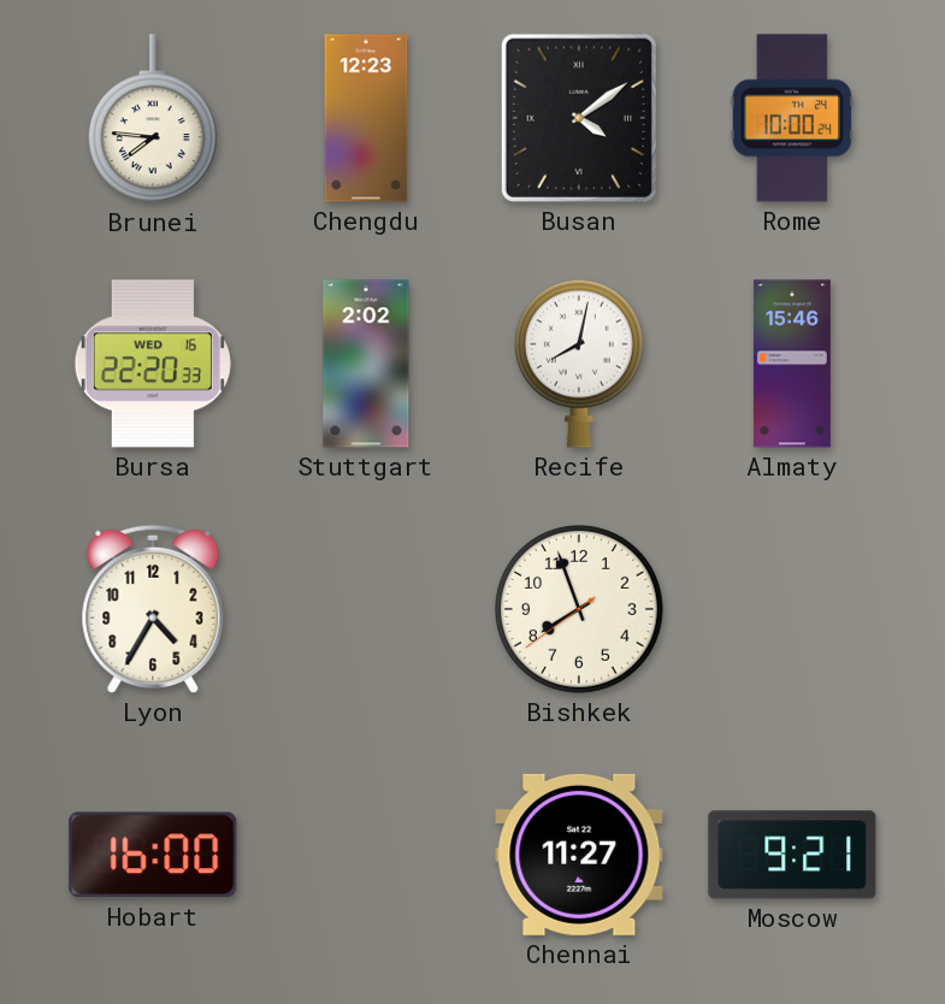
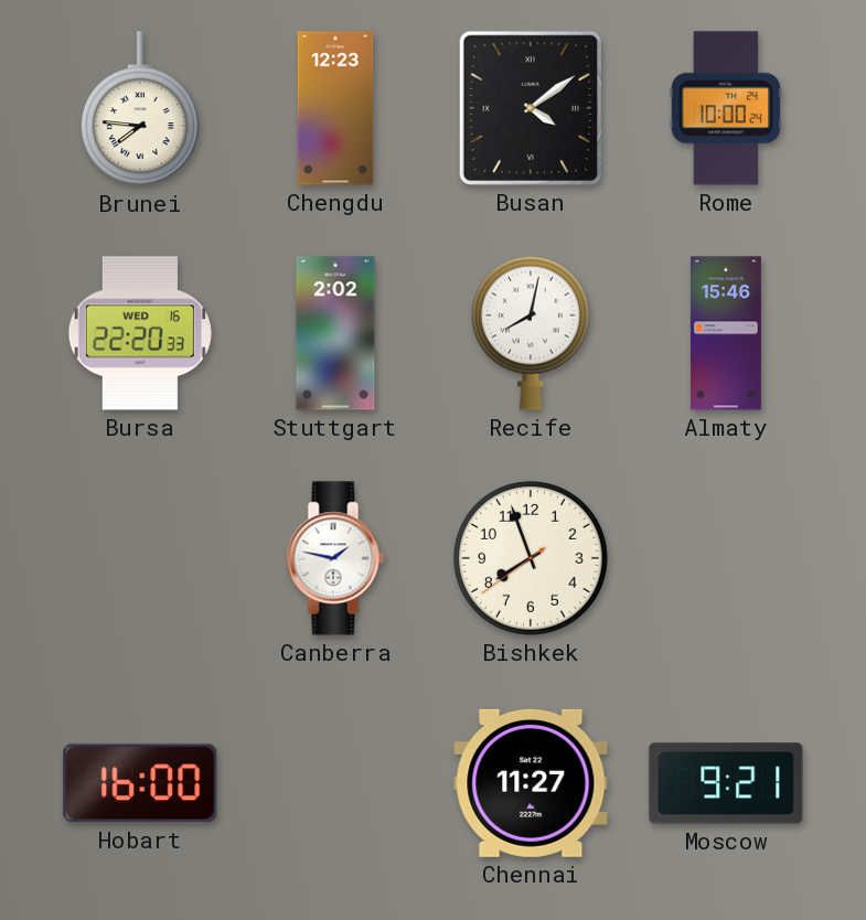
Lyon: 4:35 -> none
Canberra: none -> 1:47
